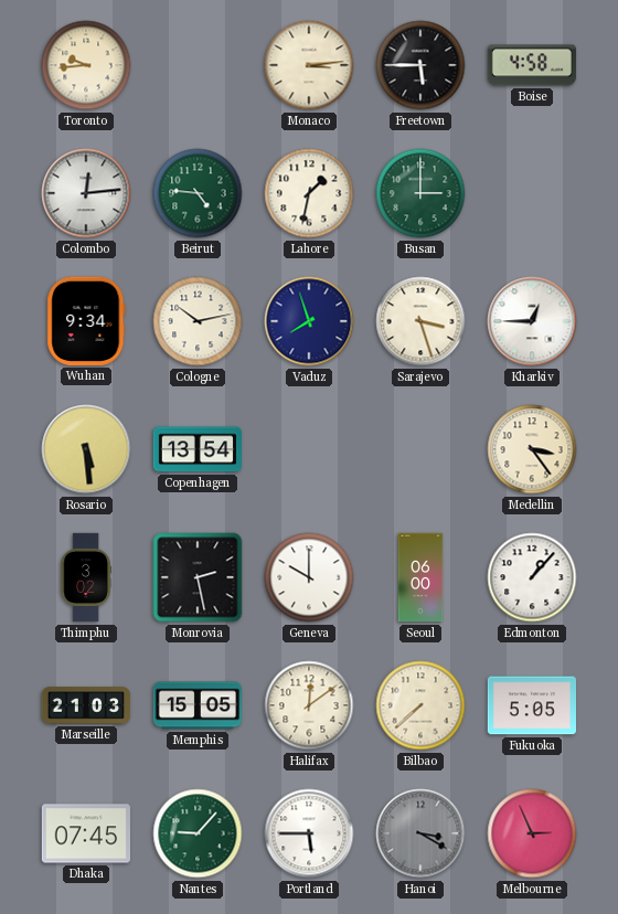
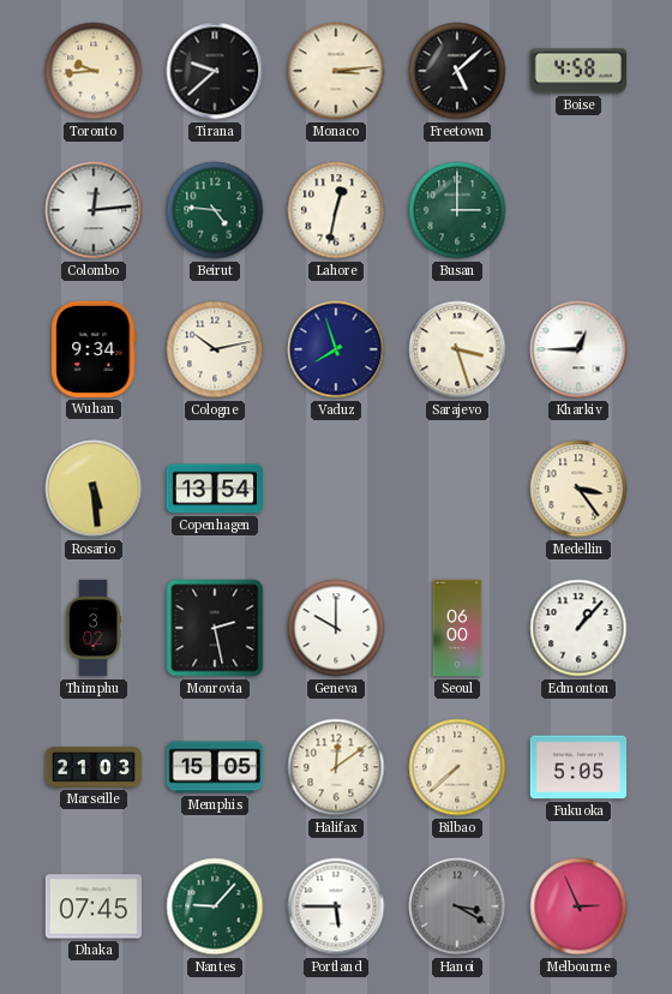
Tirana: none -> 9:38
Freetown: 5:45 -> 5:08
Lahore: 1:32 -> 12:32
